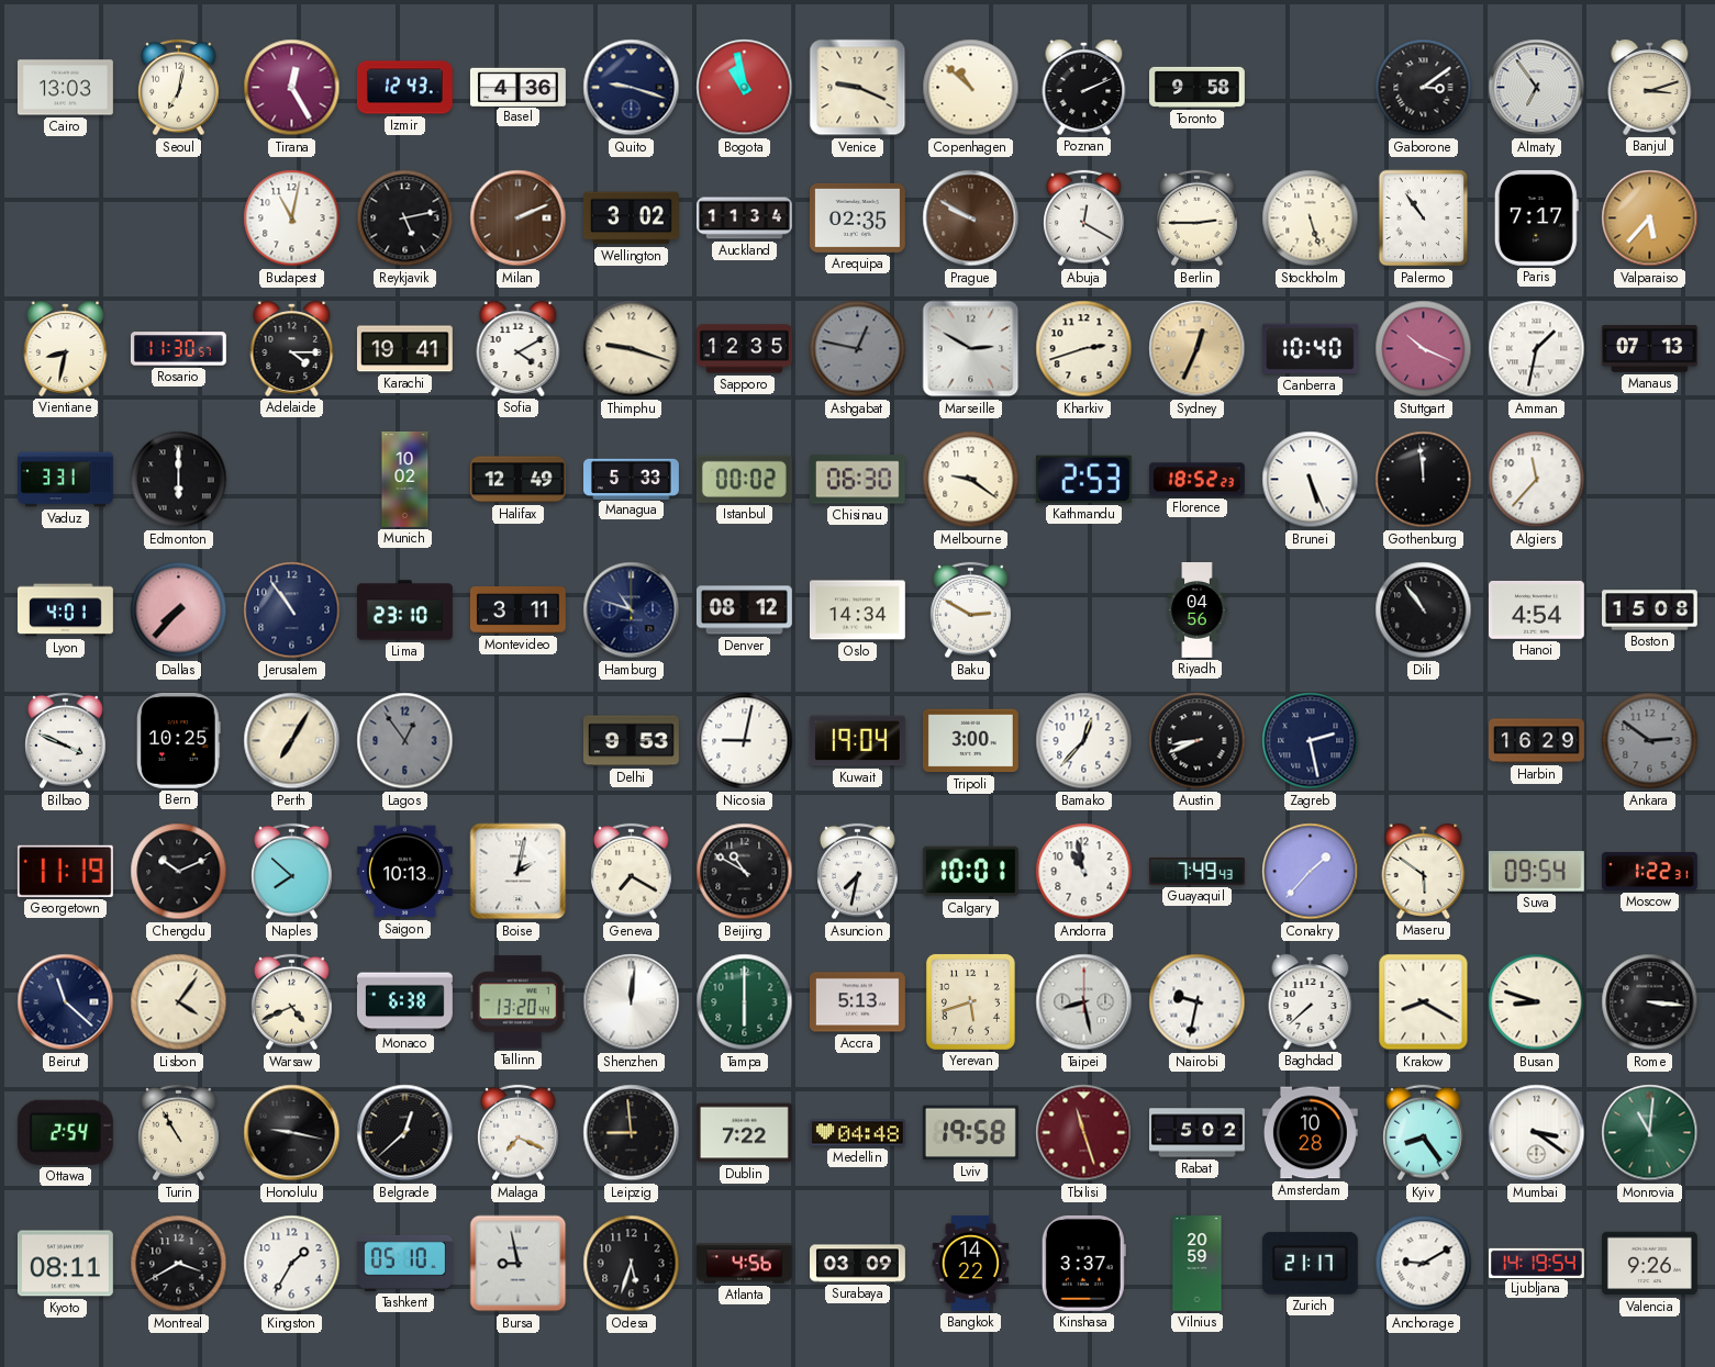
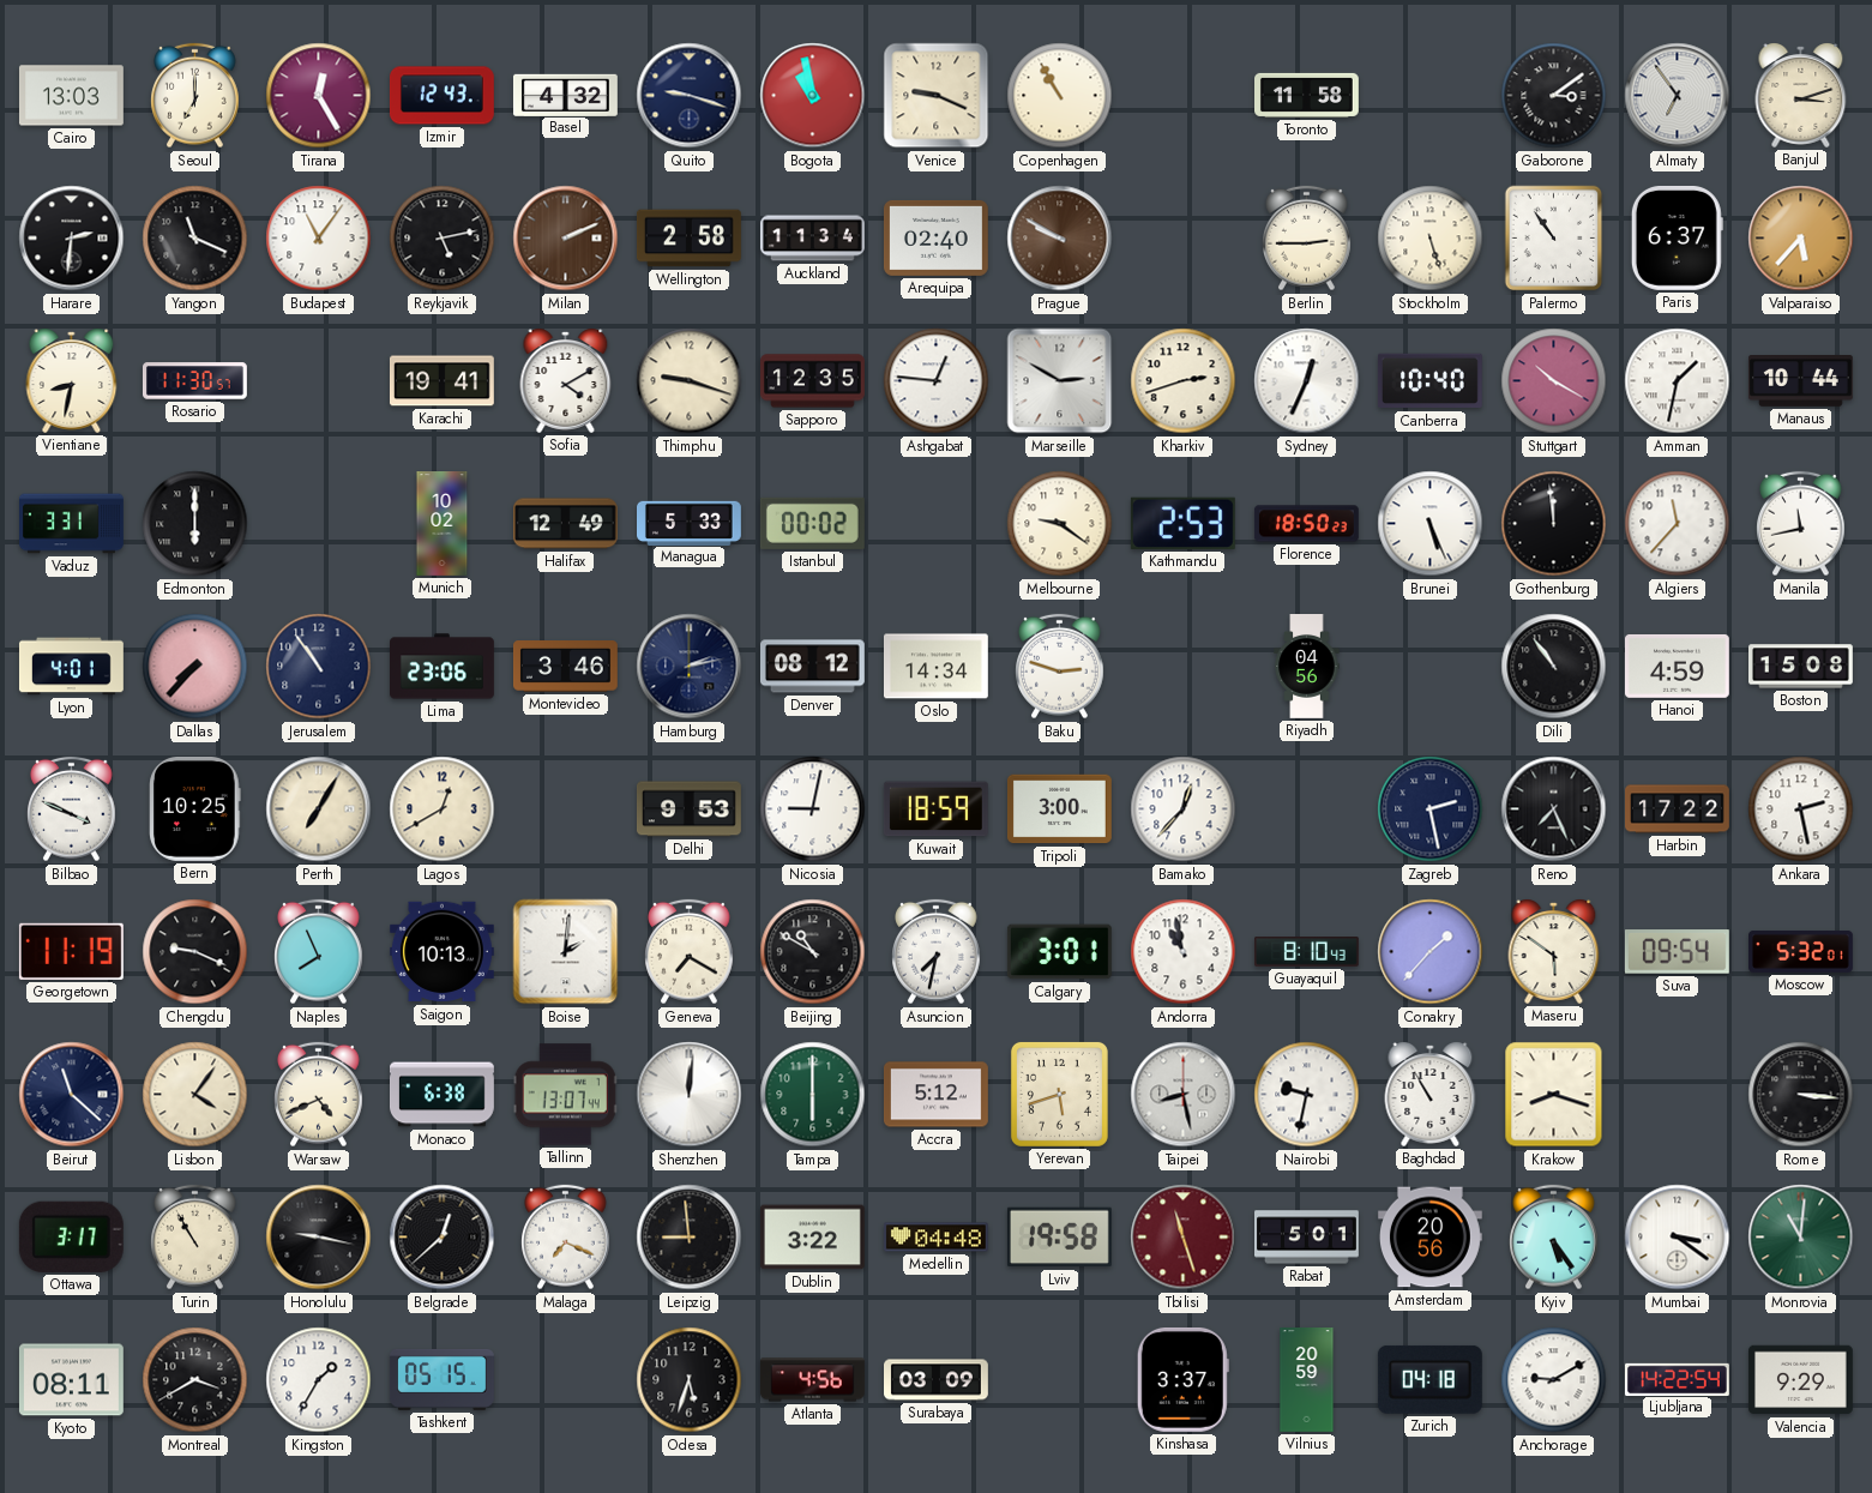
Seoul: 7:02 -> 7:00
Basel: 4:36 -> 4:32
Copenhagen: 10:52 -> 10:55
Poznan: 2:11 -> none
Toronto: 9:58 -> 11:58
Harare: none -> 2:31
Yangon: none -> 11:19
Budapest: 11:02 -> 11:06
Wellington: 3:02 -> 2:58
Arequipa: 02:35 -> 02:40
Abuja: 12:20 -> none
Paris: 7:17 -> 6:37
Adelaide: 4:15 -> none
Ashgabat: 12:47 -> 12:46
Ashgabat dial: grey -> white
Sydney dial: champagne -> white
Stuttgart: 10:19 -> 10:20
Manaus: 07:13 -> 10:44
Chisinau: 06:30 -> none
Florence: 18:52 -> 18:50
Manila: none -> 11:43
Lima: 23:10 -> 23:06
Montevideo: 3:11 -> 3:46
Hamburg: 10:48 -> 2:13
Baku: 2:50 -> 2:48
Hanoi: 4:54 -> 4:59
Lagos: 12:54 -> 12:40
Lagos dial: grey -> cream
Kuwait: 19:04 -> 18:59
Austin: 8:41 -> none
Reno: none -> 7:26
Harbin: 16:29 -> 17:22
Ankara: 2:51 -> 2:28
Ankara dial: grey -> white
Chengdu: 10:11 -> 9:19
Naples: 7:52 -> 7:56
Boise: 2:02 -> 2:01
Calgary: 10:01 -> 3:01
Guayaquil: 7:49 -> 8:10
Moscow: 1:22 -> 5:32
Tallinn: 13:20 -> 13:07
Accra: 5:13 -> 5:12
Baghdad: 7:38 -> 10:55
Krakow: 8:20 -> 8:18
Busan: 8:48 -> none
Ottawa: 2:54 -> 3:17
Dublin: 7:22 -> 3:22
Rabat: 5:02 -> 5:01
Amsterdam: 10:28 -> 20:56
Kyiv: 8:24 -> 5:24
Tashkent: 05:10 -> 05:15
Bursa: 8:58 -> none
Bangkok: 14:22 -> none
Zurich: 21:17 -> 04:18
Ljubljana: 14:19 -> 14:22
Valencia: 9:26 -> 9:29
